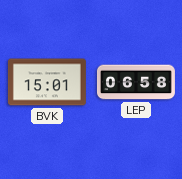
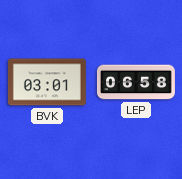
BVK: 15:01 -> 03:01
